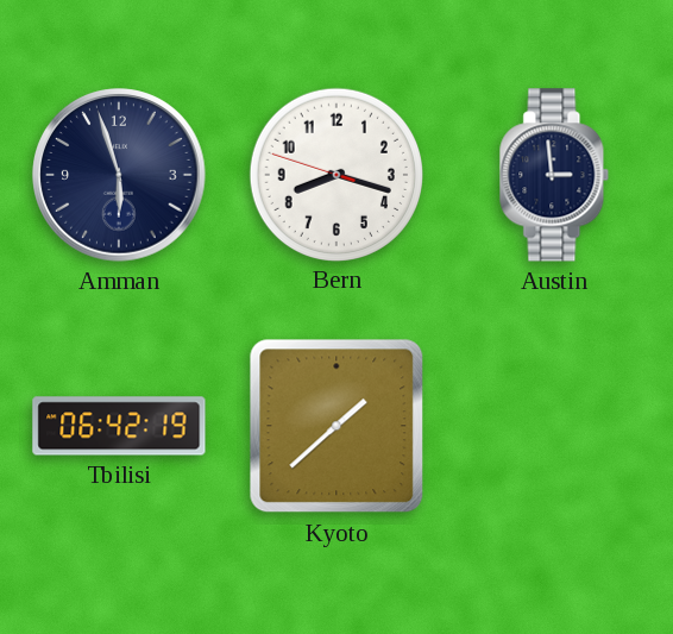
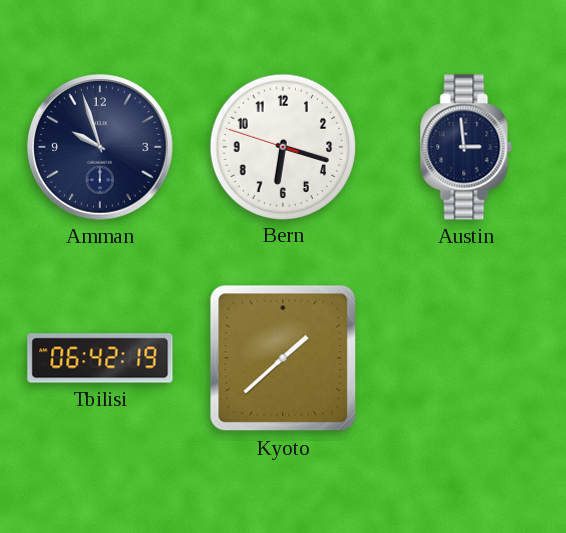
Amman: 5:57 -> 9:57
Bern: 8:17 -> 6:17
